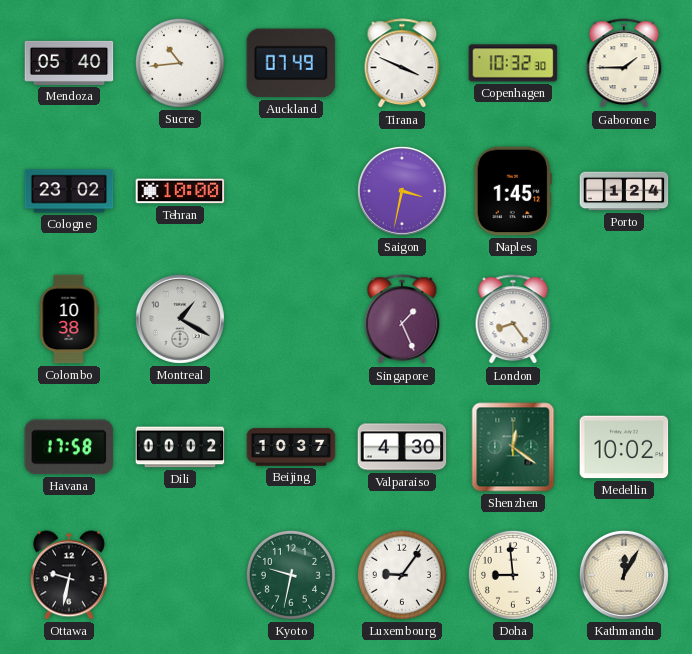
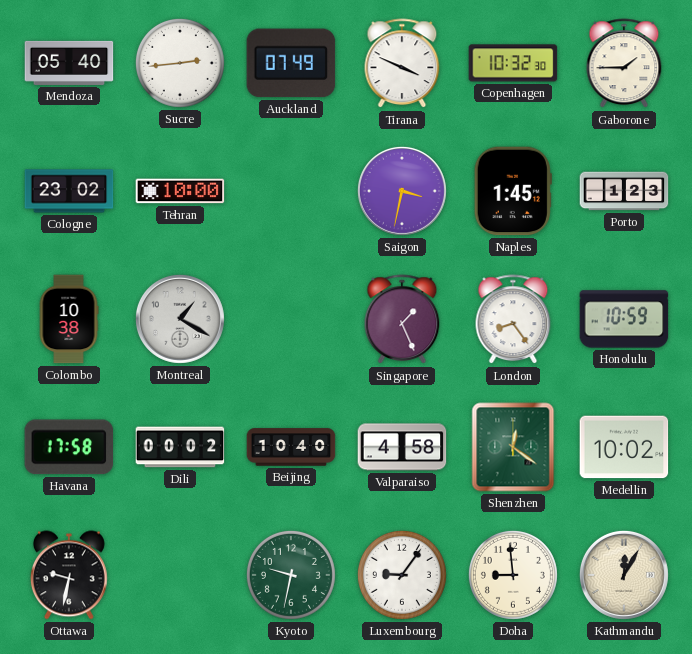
Sucre: 10:44 -> 2:44
Porto: 1:24 -> 1:23
Honolulu: none -> 10:59
Beijing: 10:37 -> 10:40
Valparaiso: 4:30 -> 4:58
